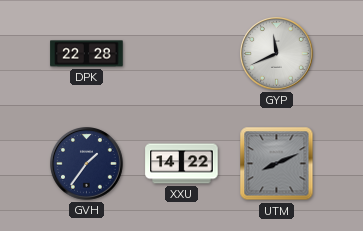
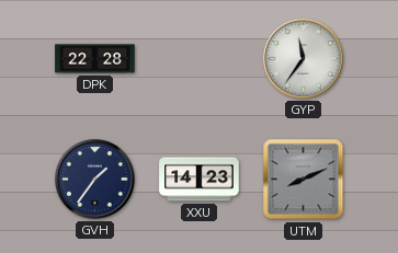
GYP: 11:41 -> 11:36
XXU: 14:22 -> 14:23
